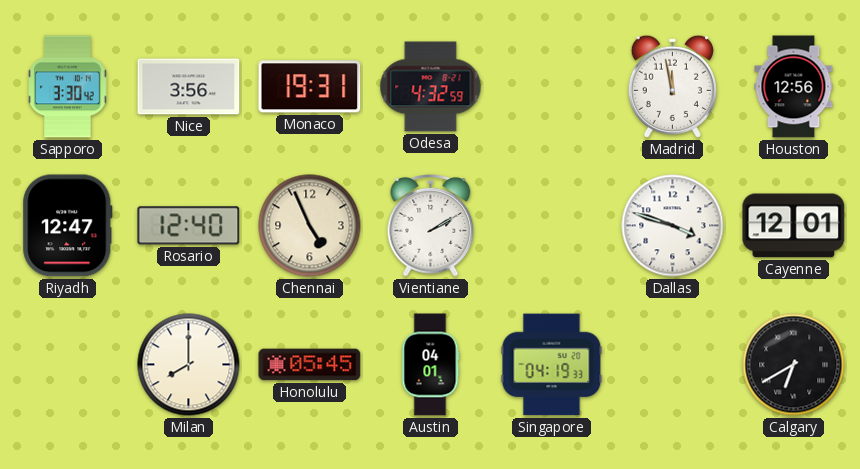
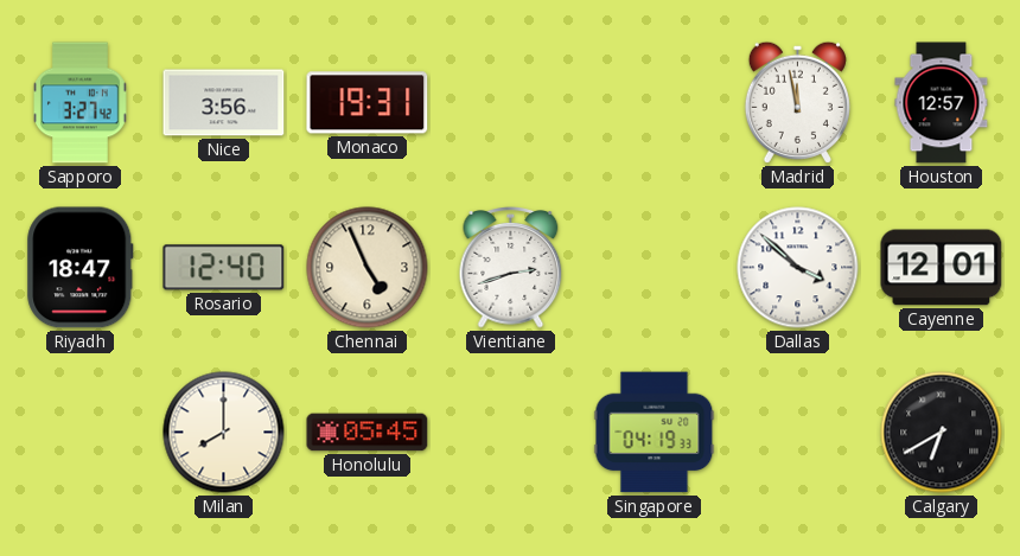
Sapporo: 3:30 -> 3:27
Odesa: 4:32 -> none
Houston: 12:56 -> 12:57
Riyadh: 12:47 -> 18:47
Vientiane: 2:10 -> 2:42
Dallas: 3:48 -> 3:52
Austin: 04:01 -> none
